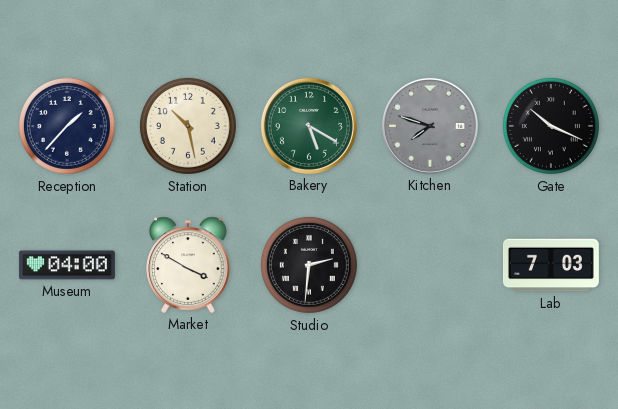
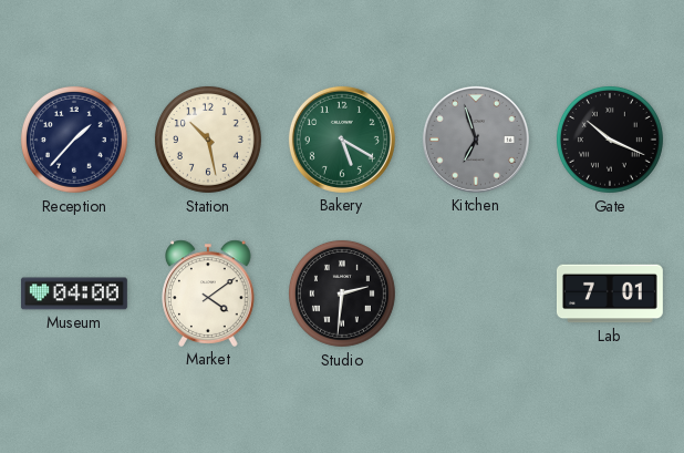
Kitchen: 7:48 -> 6:57
Market: 3:50 -> 4:09
Lab: 7:03 -> 7:01
